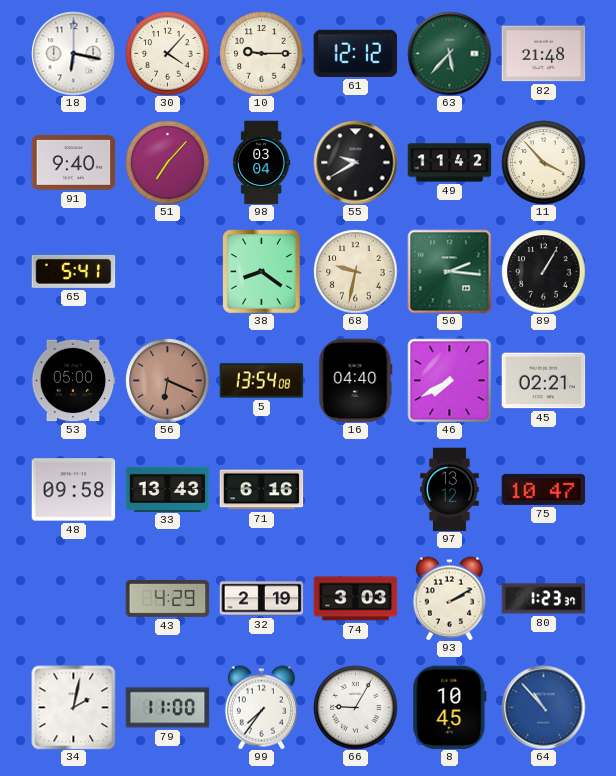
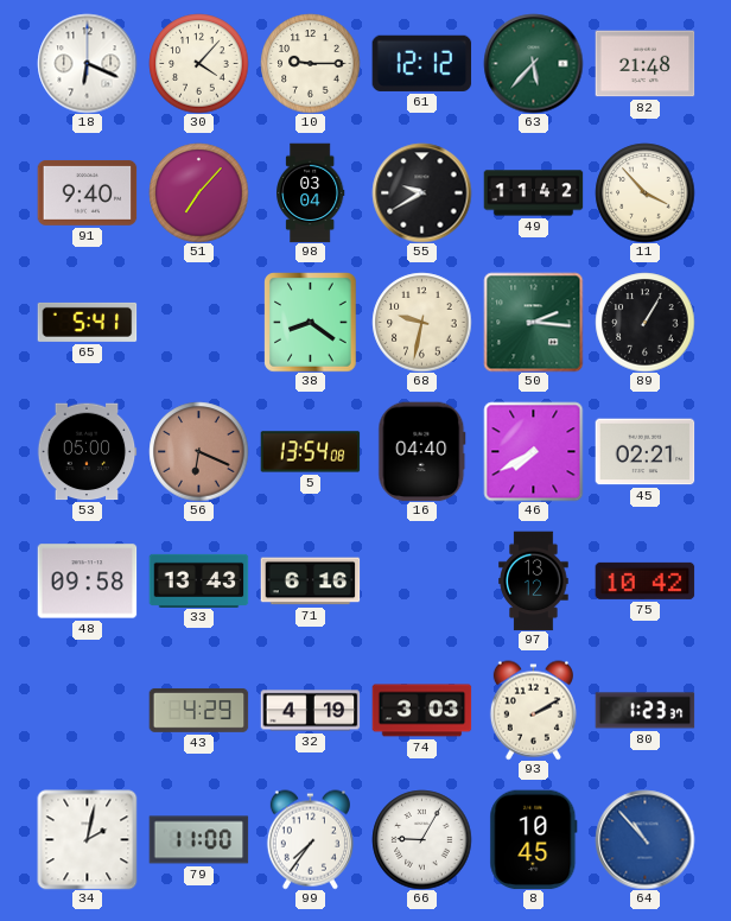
18: 6:17 -> 6:19
75: 10:47 -> 10:42
32: 2:19 -> 4:19
